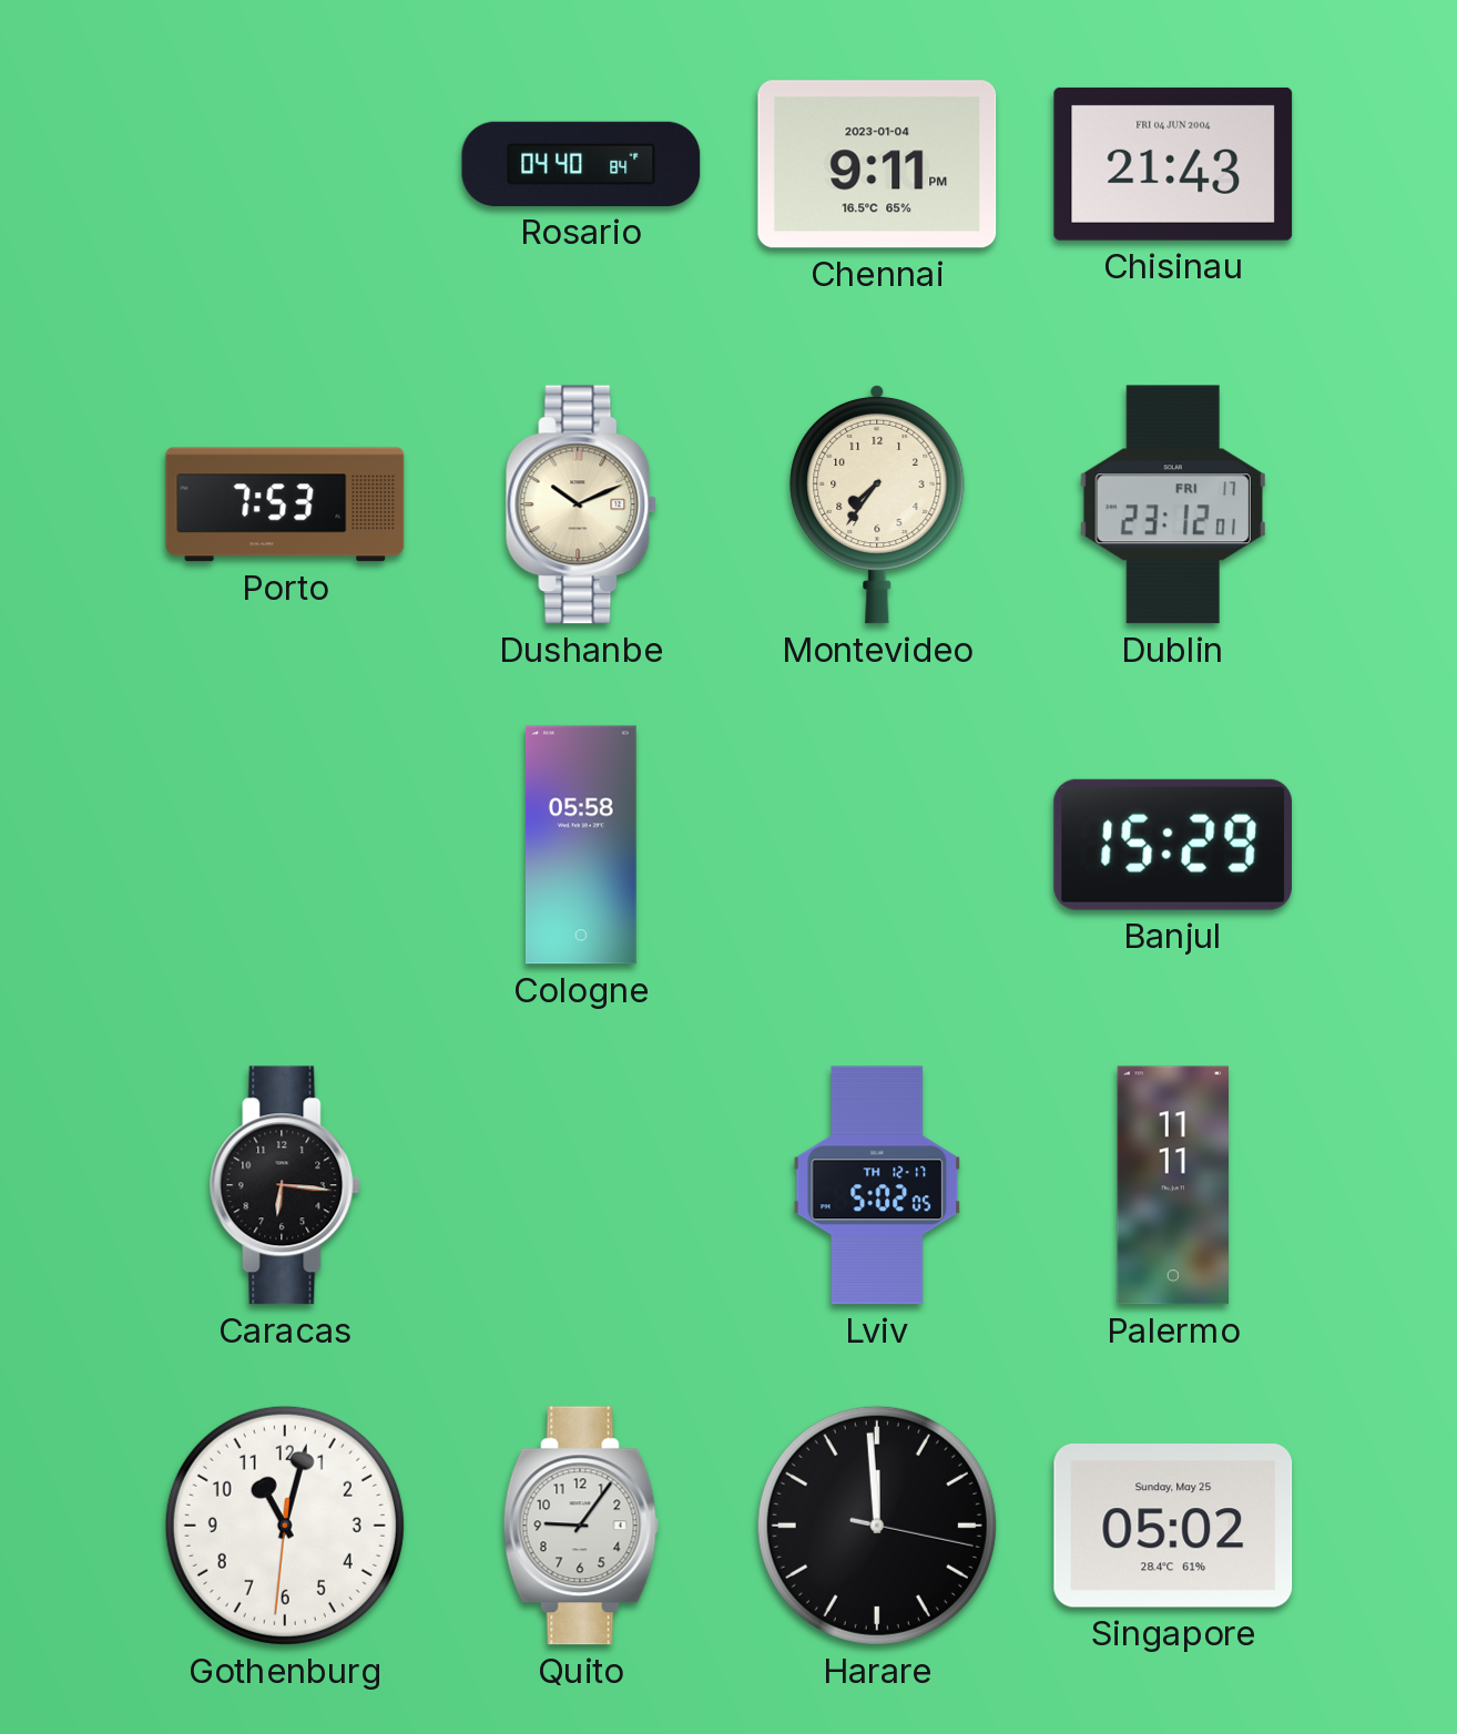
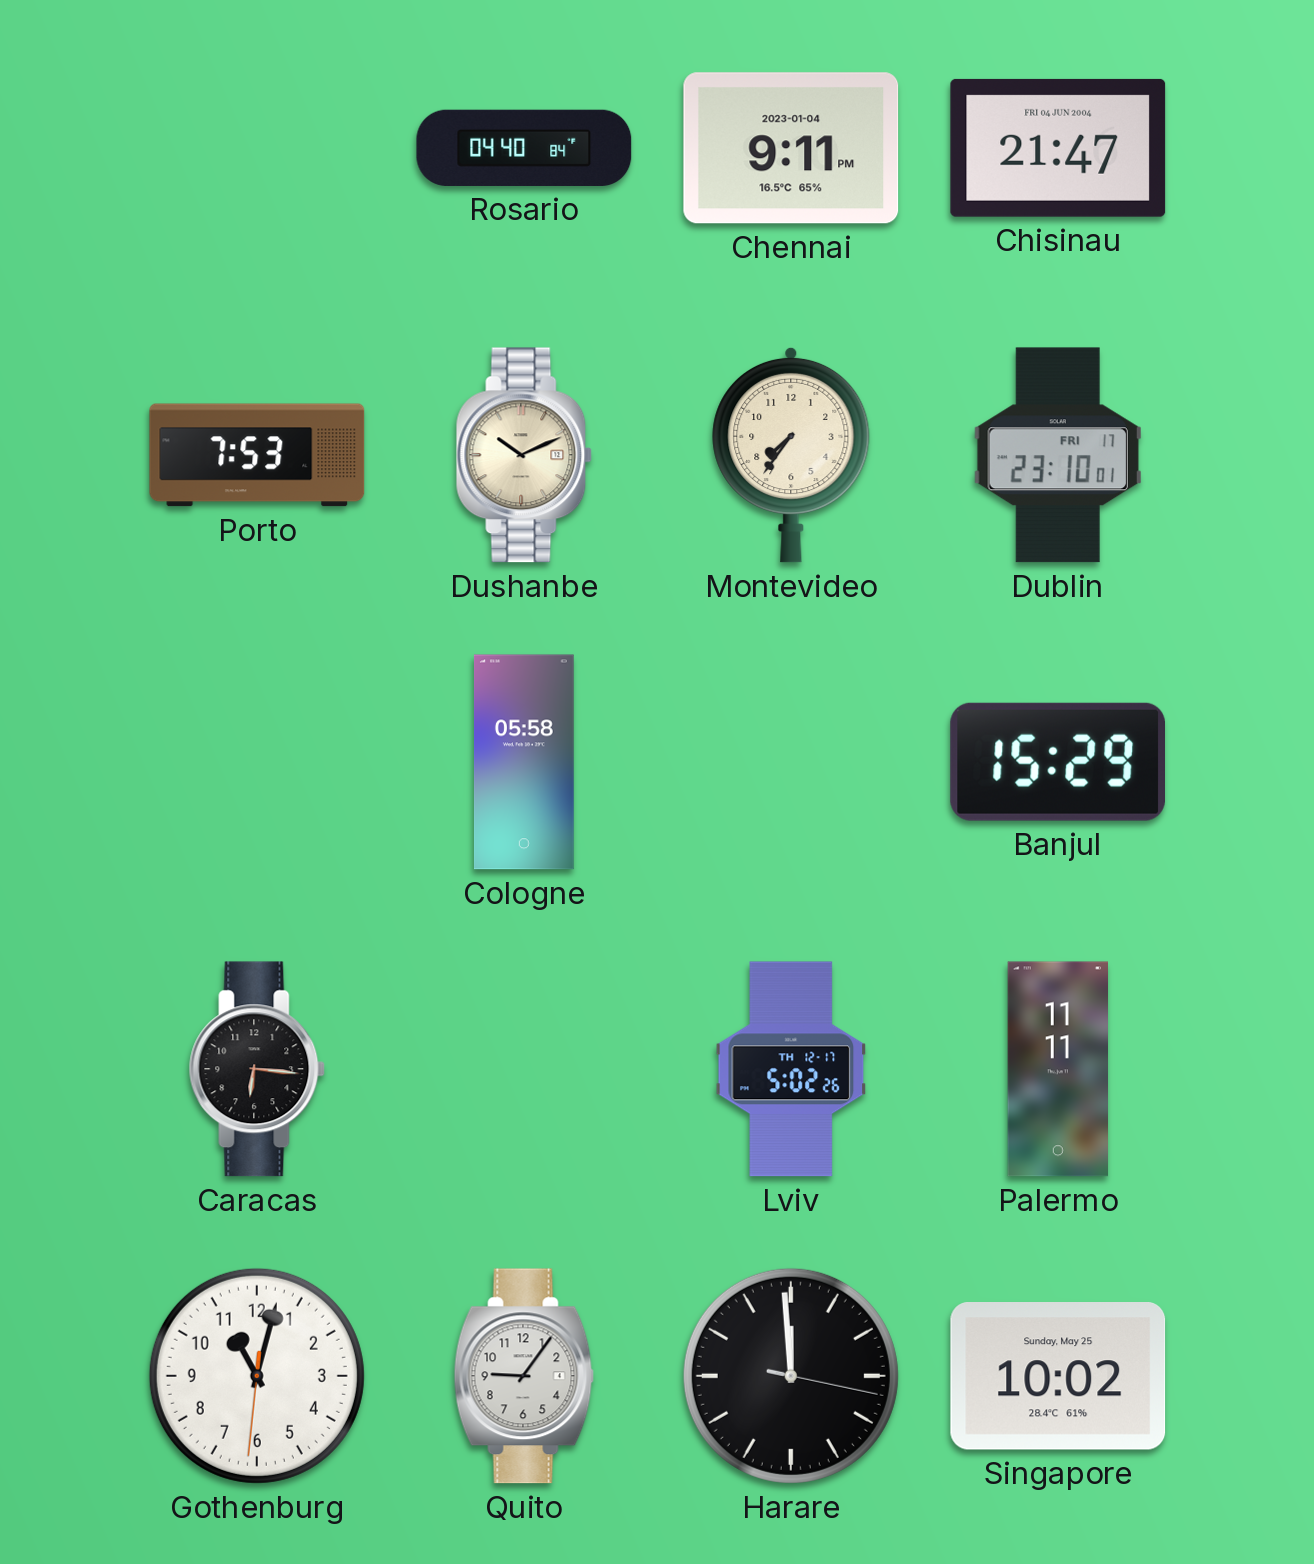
Chisinau: 21:43 -> 21:47
Dublin: 23:12 -> 23:10
Lviv: 5:02:05 -> 5:02:26
Singapore: 05:02 -> 10:02
